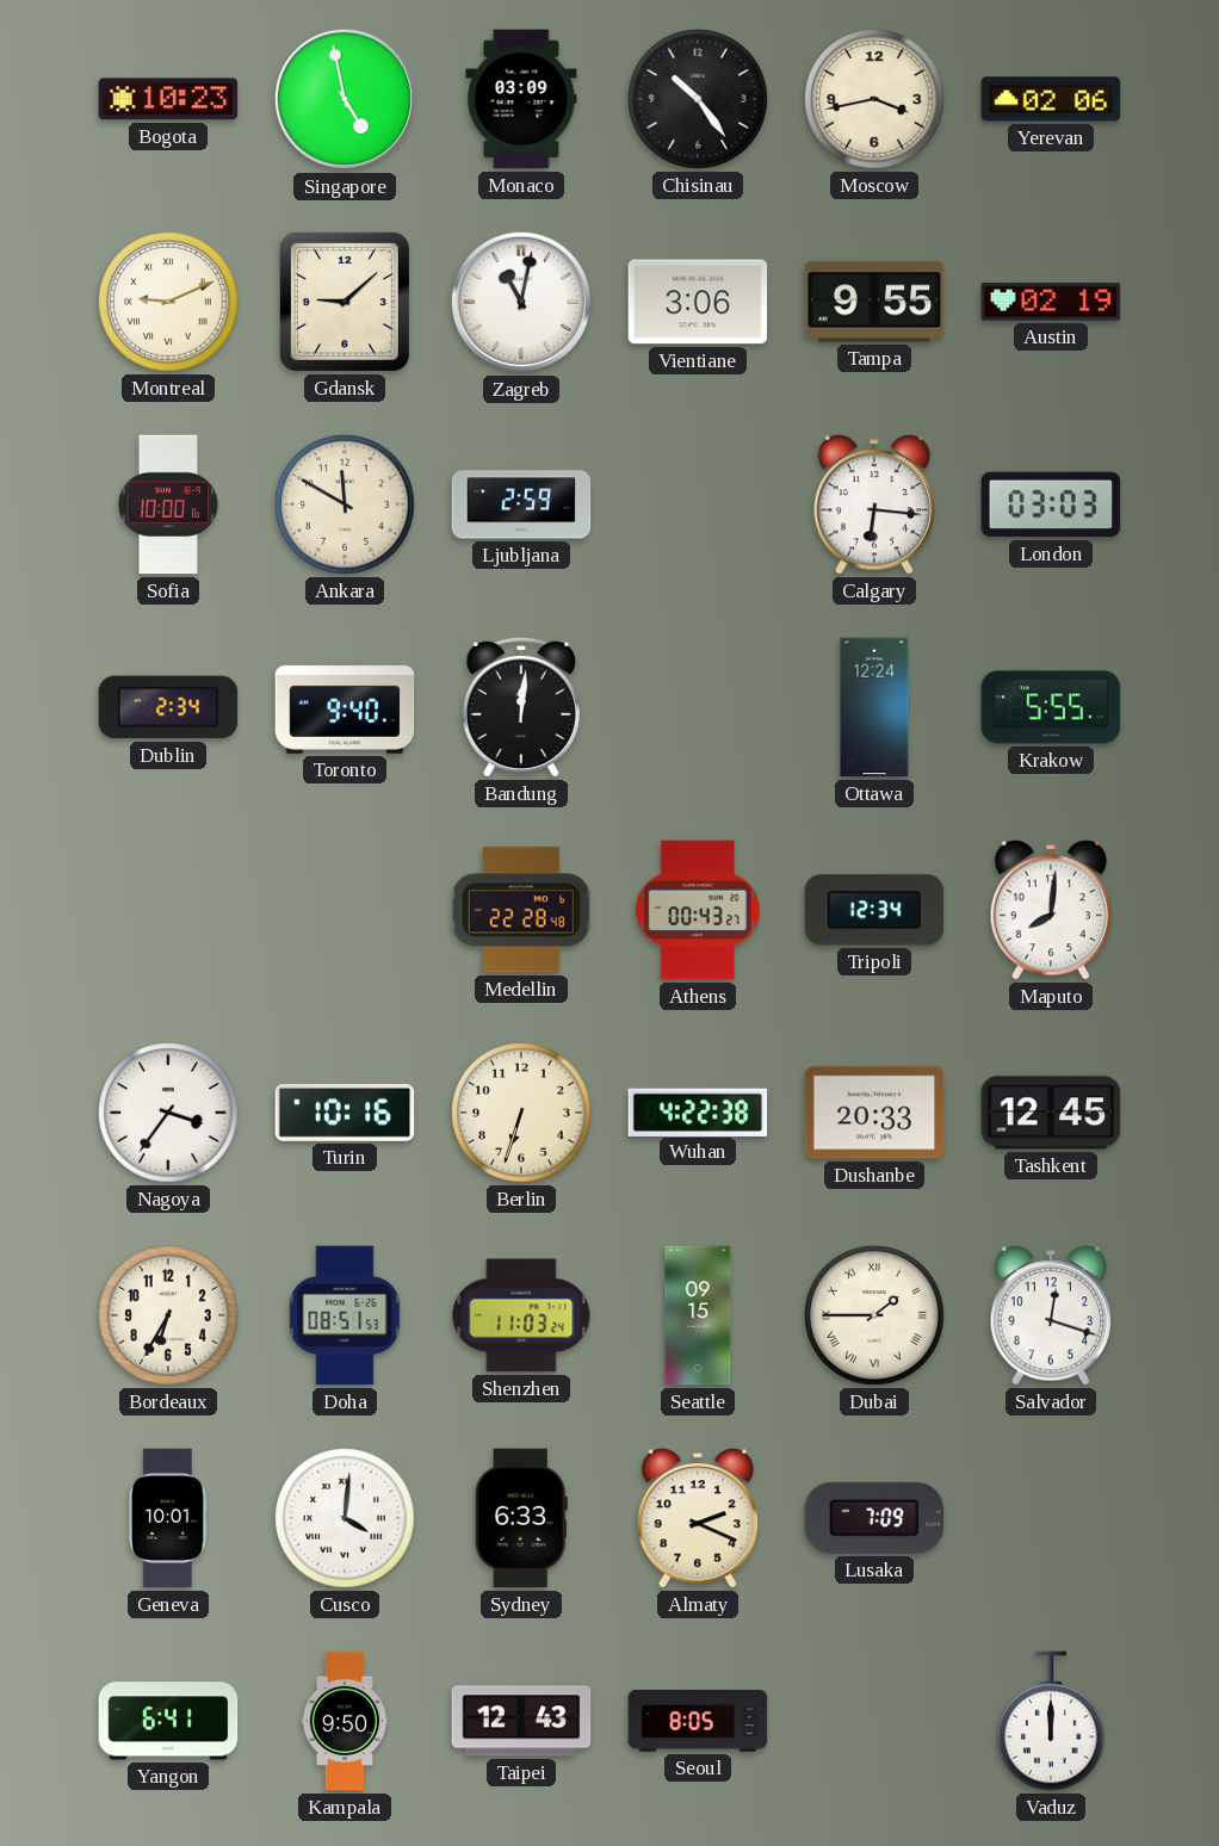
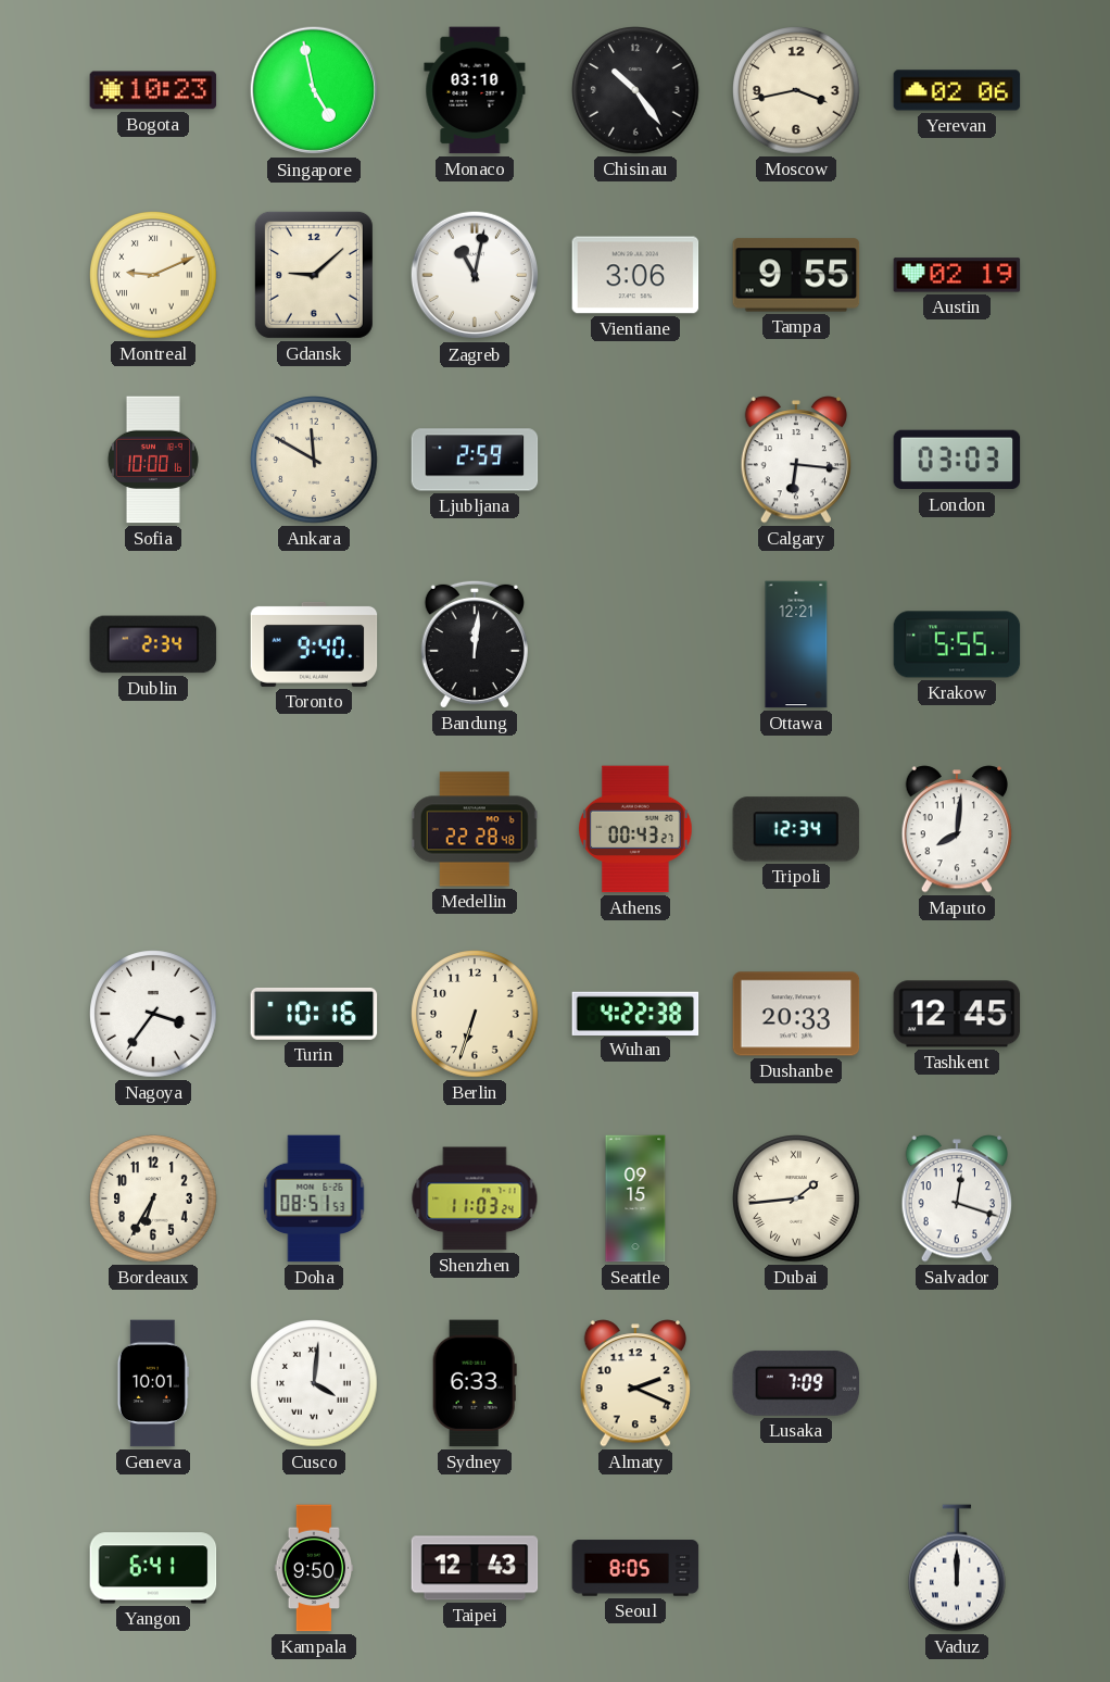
Monaco: 03:09 -> 03:10
Ottawa: 12:24 -> 12:21
Dubai: 1:45 -> 1:44
